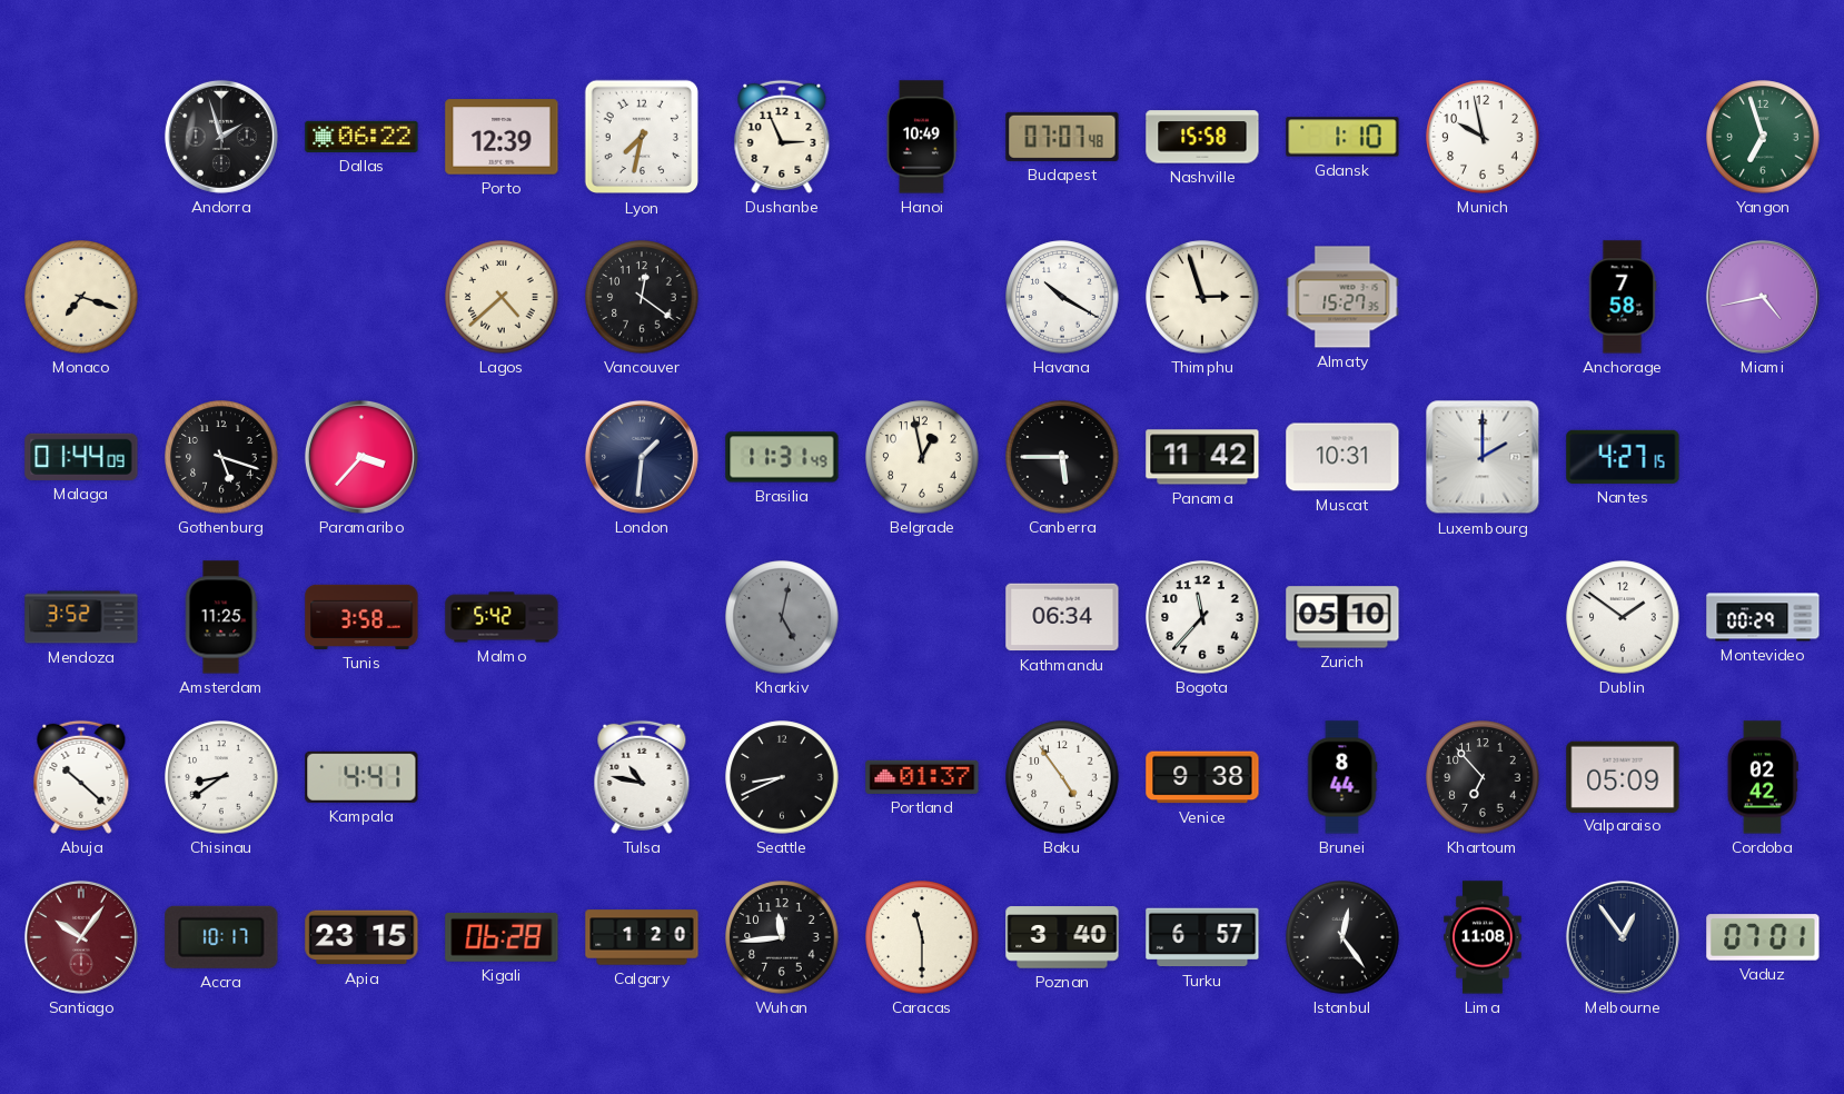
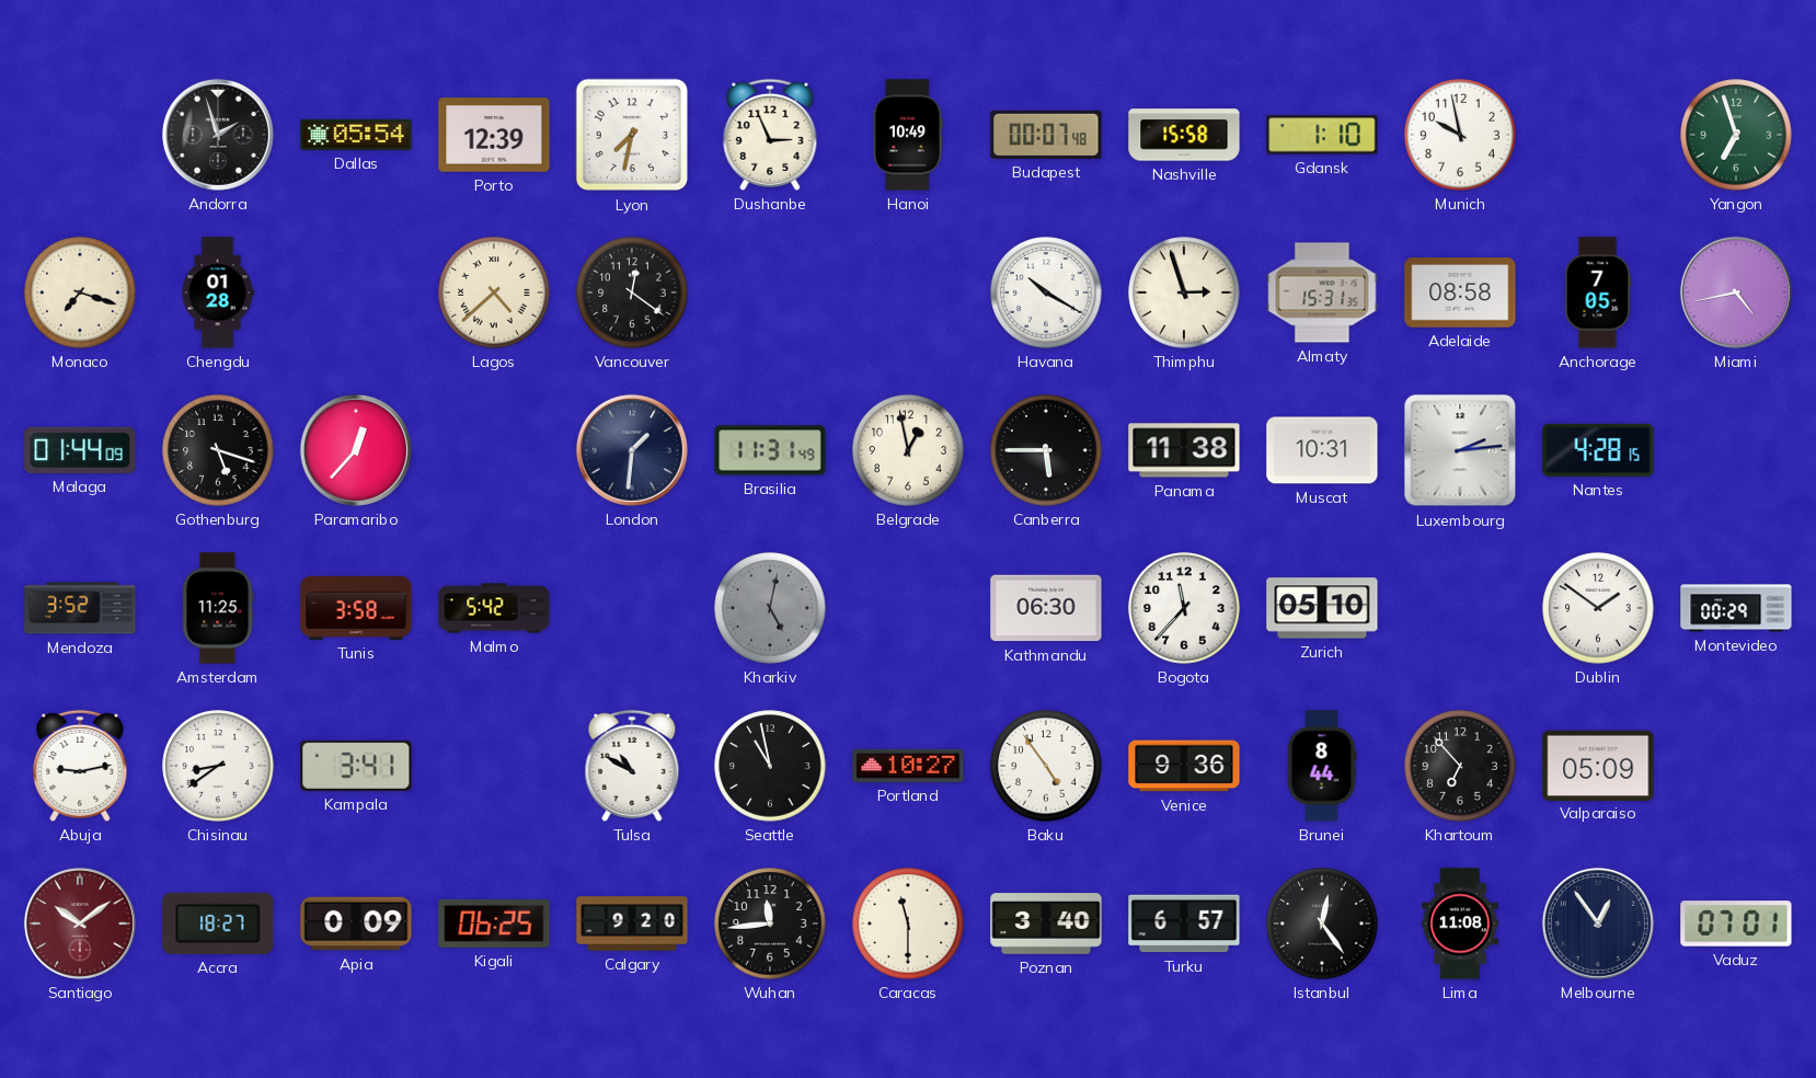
Dallas: 06:22 -> 05:54
Budapest: 07:07 -> 00:07
Chengdu: none -> 01:28
Almaty: 15:27 -> 15:31
Adelaide: none -> 08:58
Anchorage: 7:58 -> 7:05
Paramaribo: 3:37 -> 12:37
Panama: 11:42 -> 11:38
Luxembourg: 2:00 -> 2:14
Nantes: 4:27 -> 4:28
Kathmandu: 06:34 -> 06:30
Abuja: 10:22 -> 9:13
Kampala: 4:41 -> 3:41
Tulsa: 10:47 -> 10:50
Seattle: 8:41 -> 10:58
Portland: 01:37 -> 10:27
Venice: 9:38 -> 9:36
Cordoba: 02:42 -> none
Santiago: 10:06 -> 10:09
Accra: 10:17 -> 18:27
Apia: 23:15 -> 0:09
Kigali: 06:28 -> 06:25
Calgary: 1:20 -> 9:20
